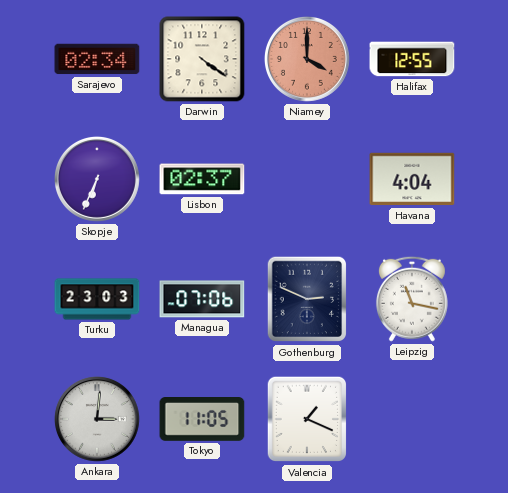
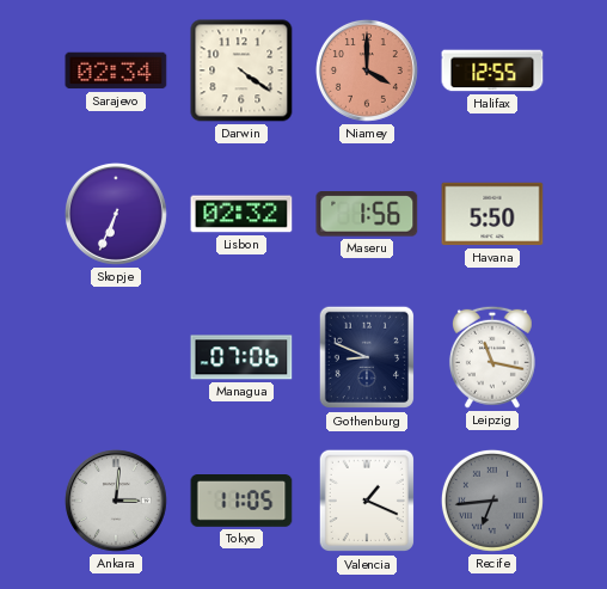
Lisbon: 02:37 -> 02:32
Maseru: none -> 1:56
Havana: 4:04 -> 5:50
Turku: 23:03 -> none
Gothenburg: 2:49 -> 8:49
Recife: none -> 6:44
